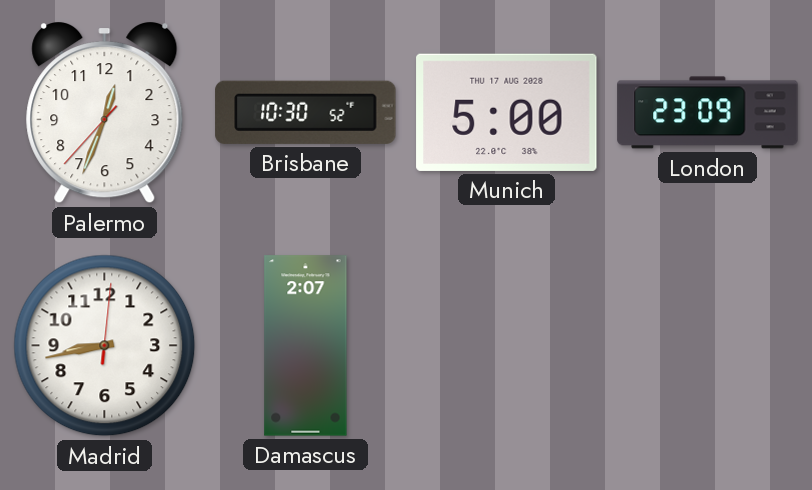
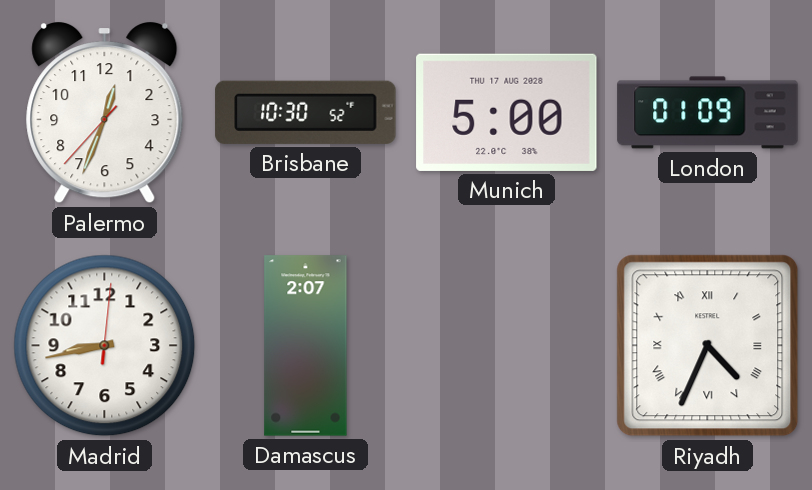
London: 23:09 -> 01:09
Riyadh: none -> 4:34
